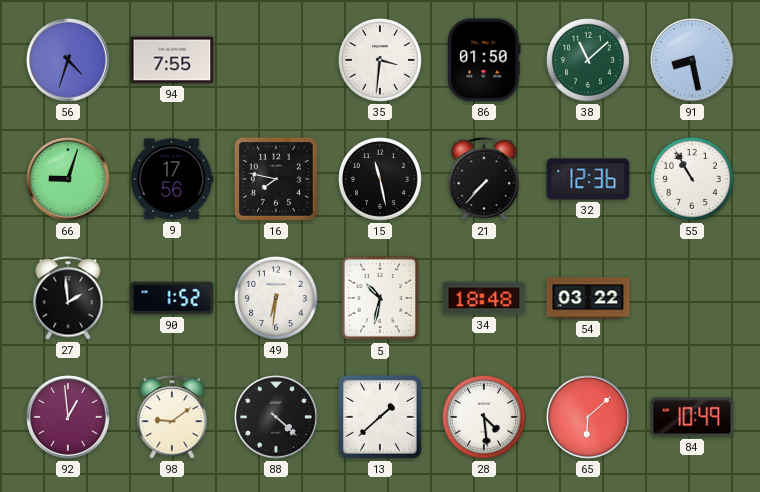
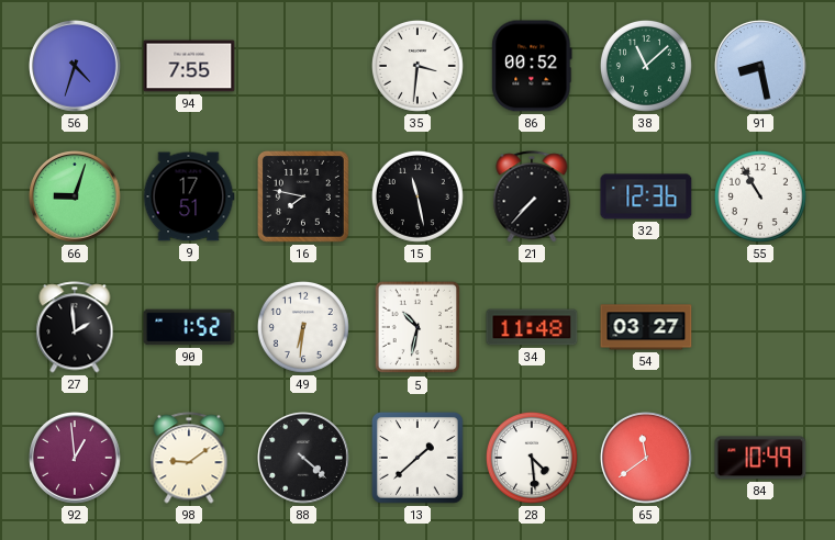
86: 01:50 -> 00:52
9: 17:56 -> 17:51
34: 18:48 -> 11:48
54: 03:22 -> 03:27
65: 6:08 -> 11:39
